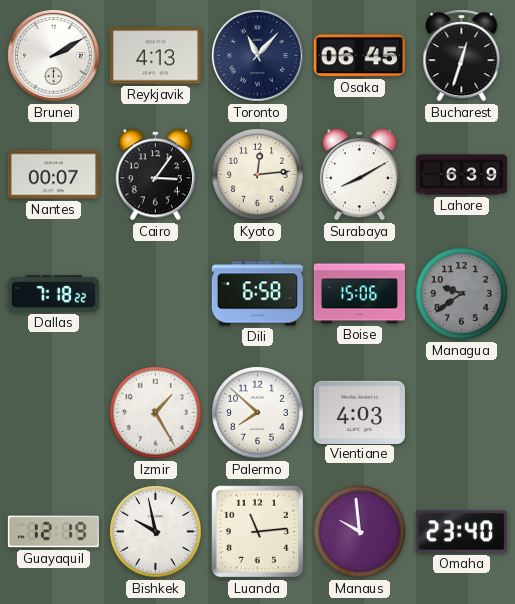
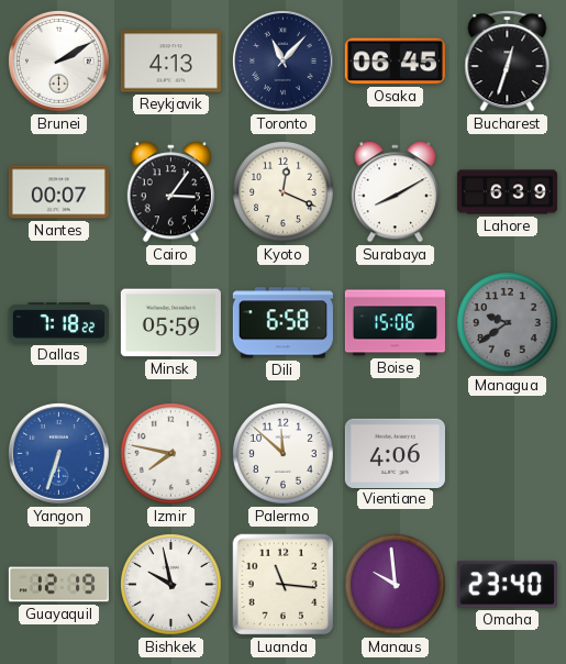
Kyoto: 12:14 -> 12:19
Minsk: none -> 05:59
Yangon: none -> 6:33
Izmir: 1:25 -> 7:47
Palermo: 7:52 -> 11:52
Vientiane: 4:03 -> 4:06
Luanda: 11:14 -> 11:16
